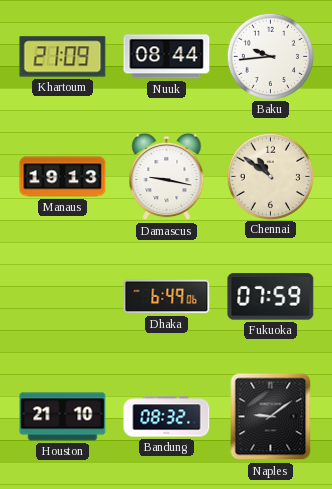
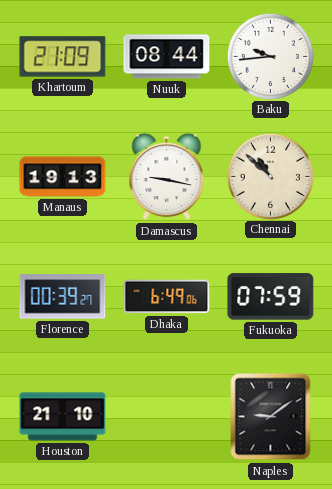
Chennai: 10:51 -> 10:52
Florence: none -> 00:39
Bandung: 08:32 -> none
